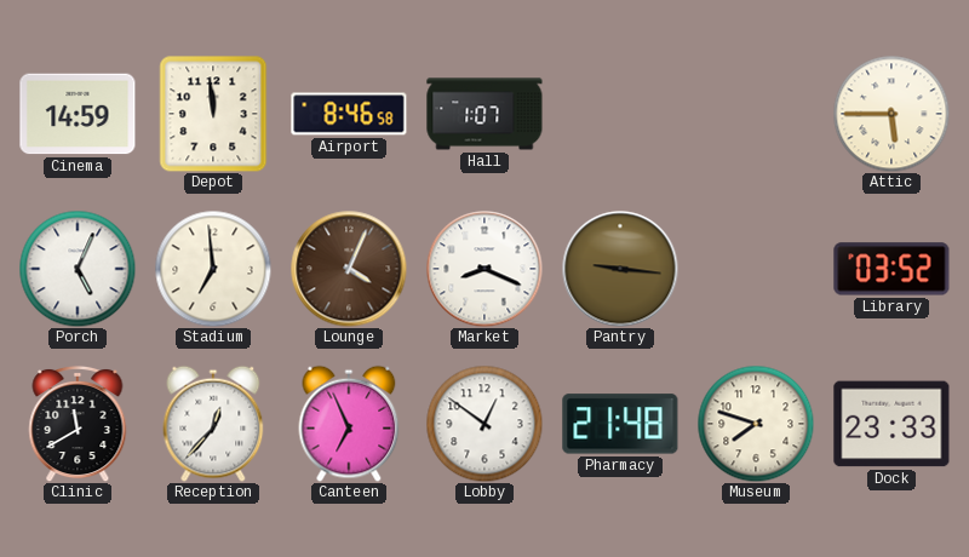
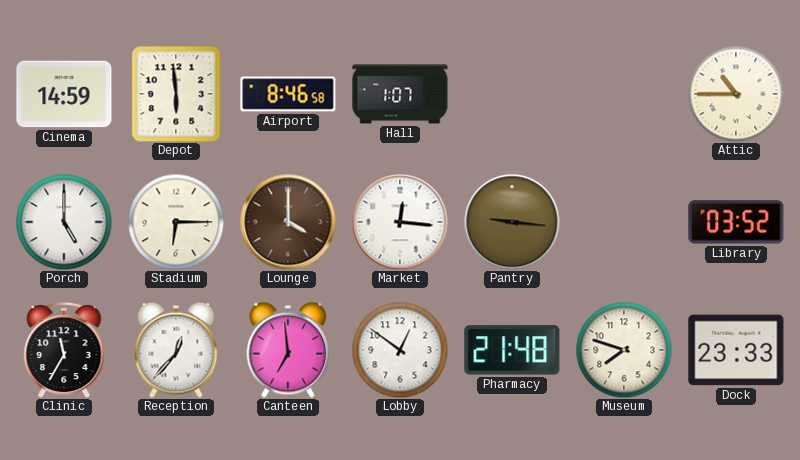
Depot: 11:59 -> 5:59
Attic: 5:45 -> 10:45
Porch: 5:04 -> 5:00
Stadium: 6:59 -> 6:15
Lounge: 4:04 -> 4:00
Market: 8:19 -> 12:16
Clinic: 11:40 -> 11:35
Canteen: 6:56 -> 6:59
